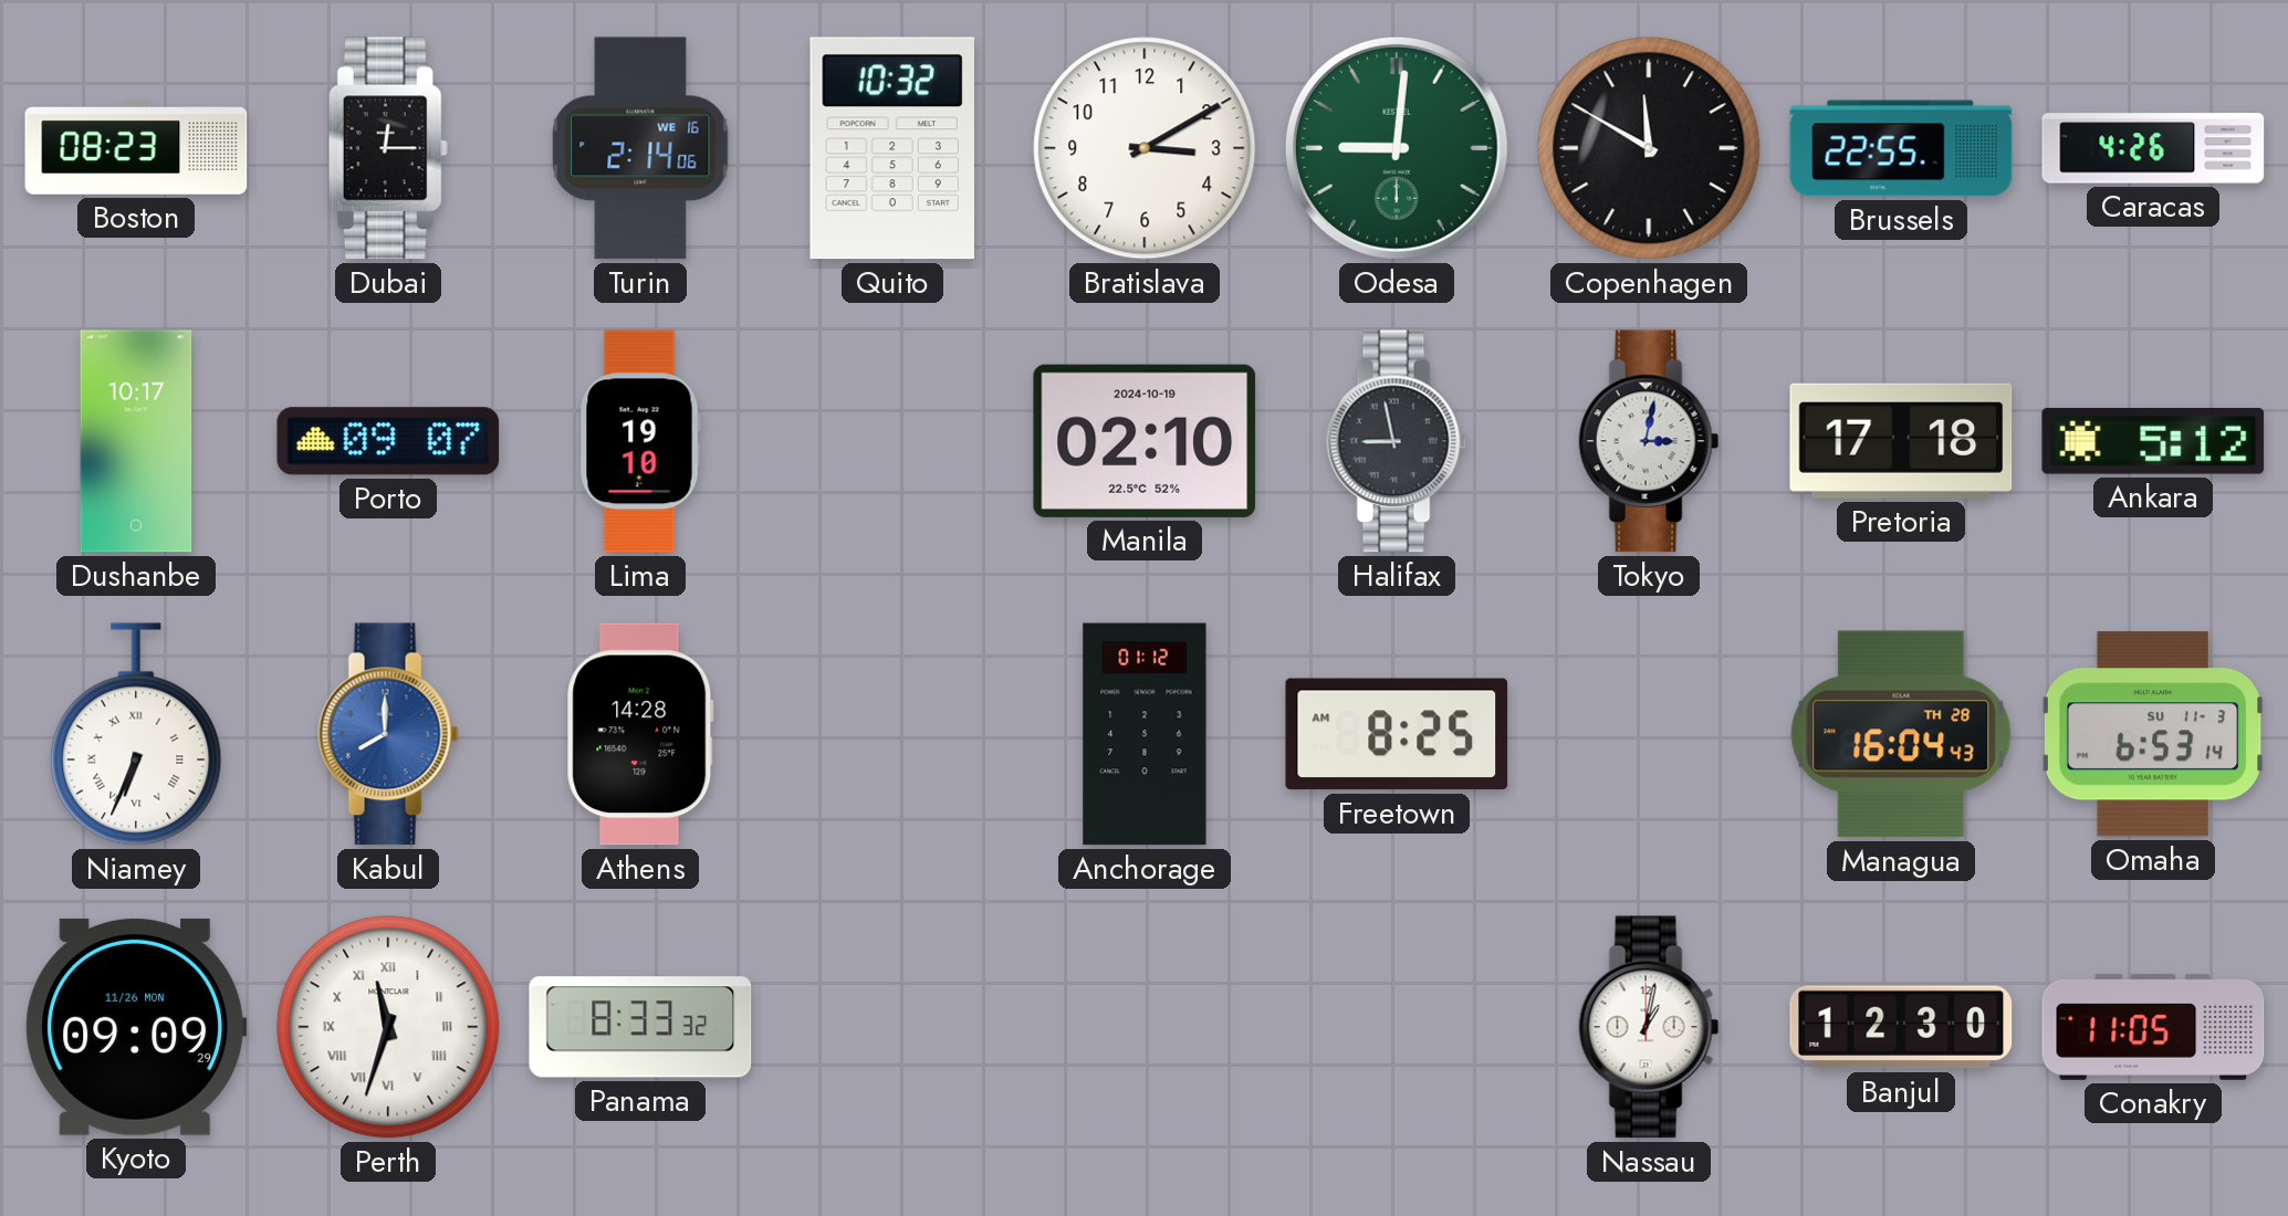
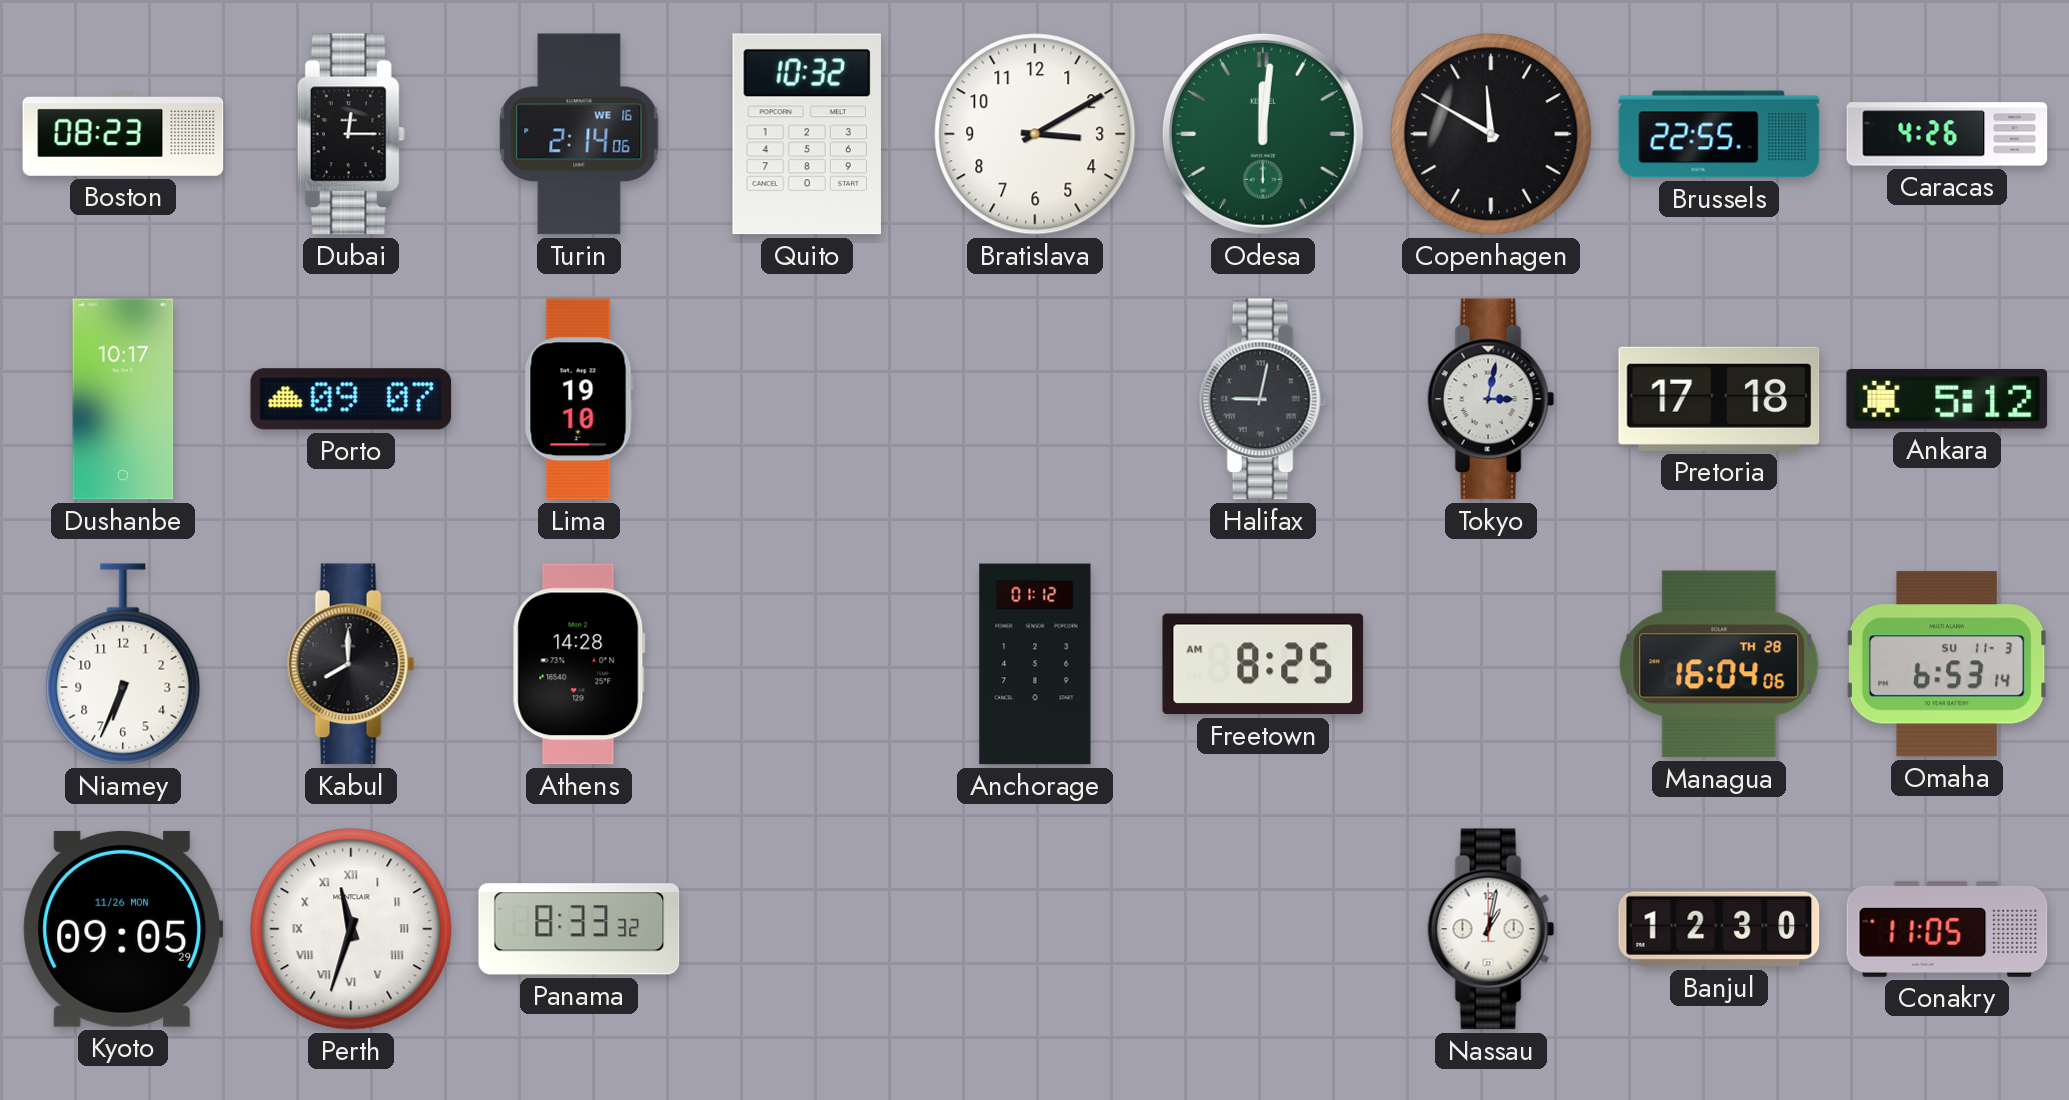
Odesa: 9:01 -> 12:01
Manila: 02:10 -> none
Halifax: 8:58 -> 9:02
Niamey numerals: Roman -> Arabic
Kabul dial: blue -> black
Managua: 16:04:43 -> 16:04:06
Kyoto: 09:09 -> 09:05
